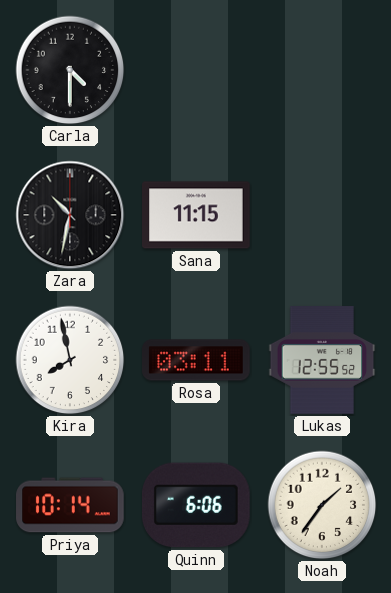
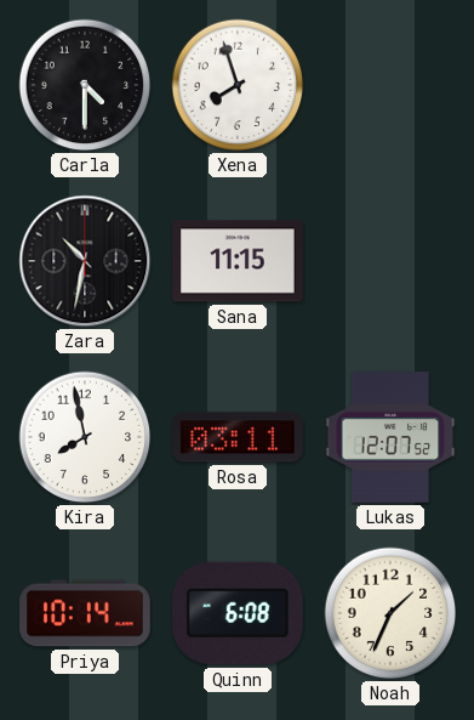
Xena: none -> 7:57
Lukas: 12:55 -> 12:07
Quinn: 6:06 -> 6:08
Noah: 1:36 -> 1:34
